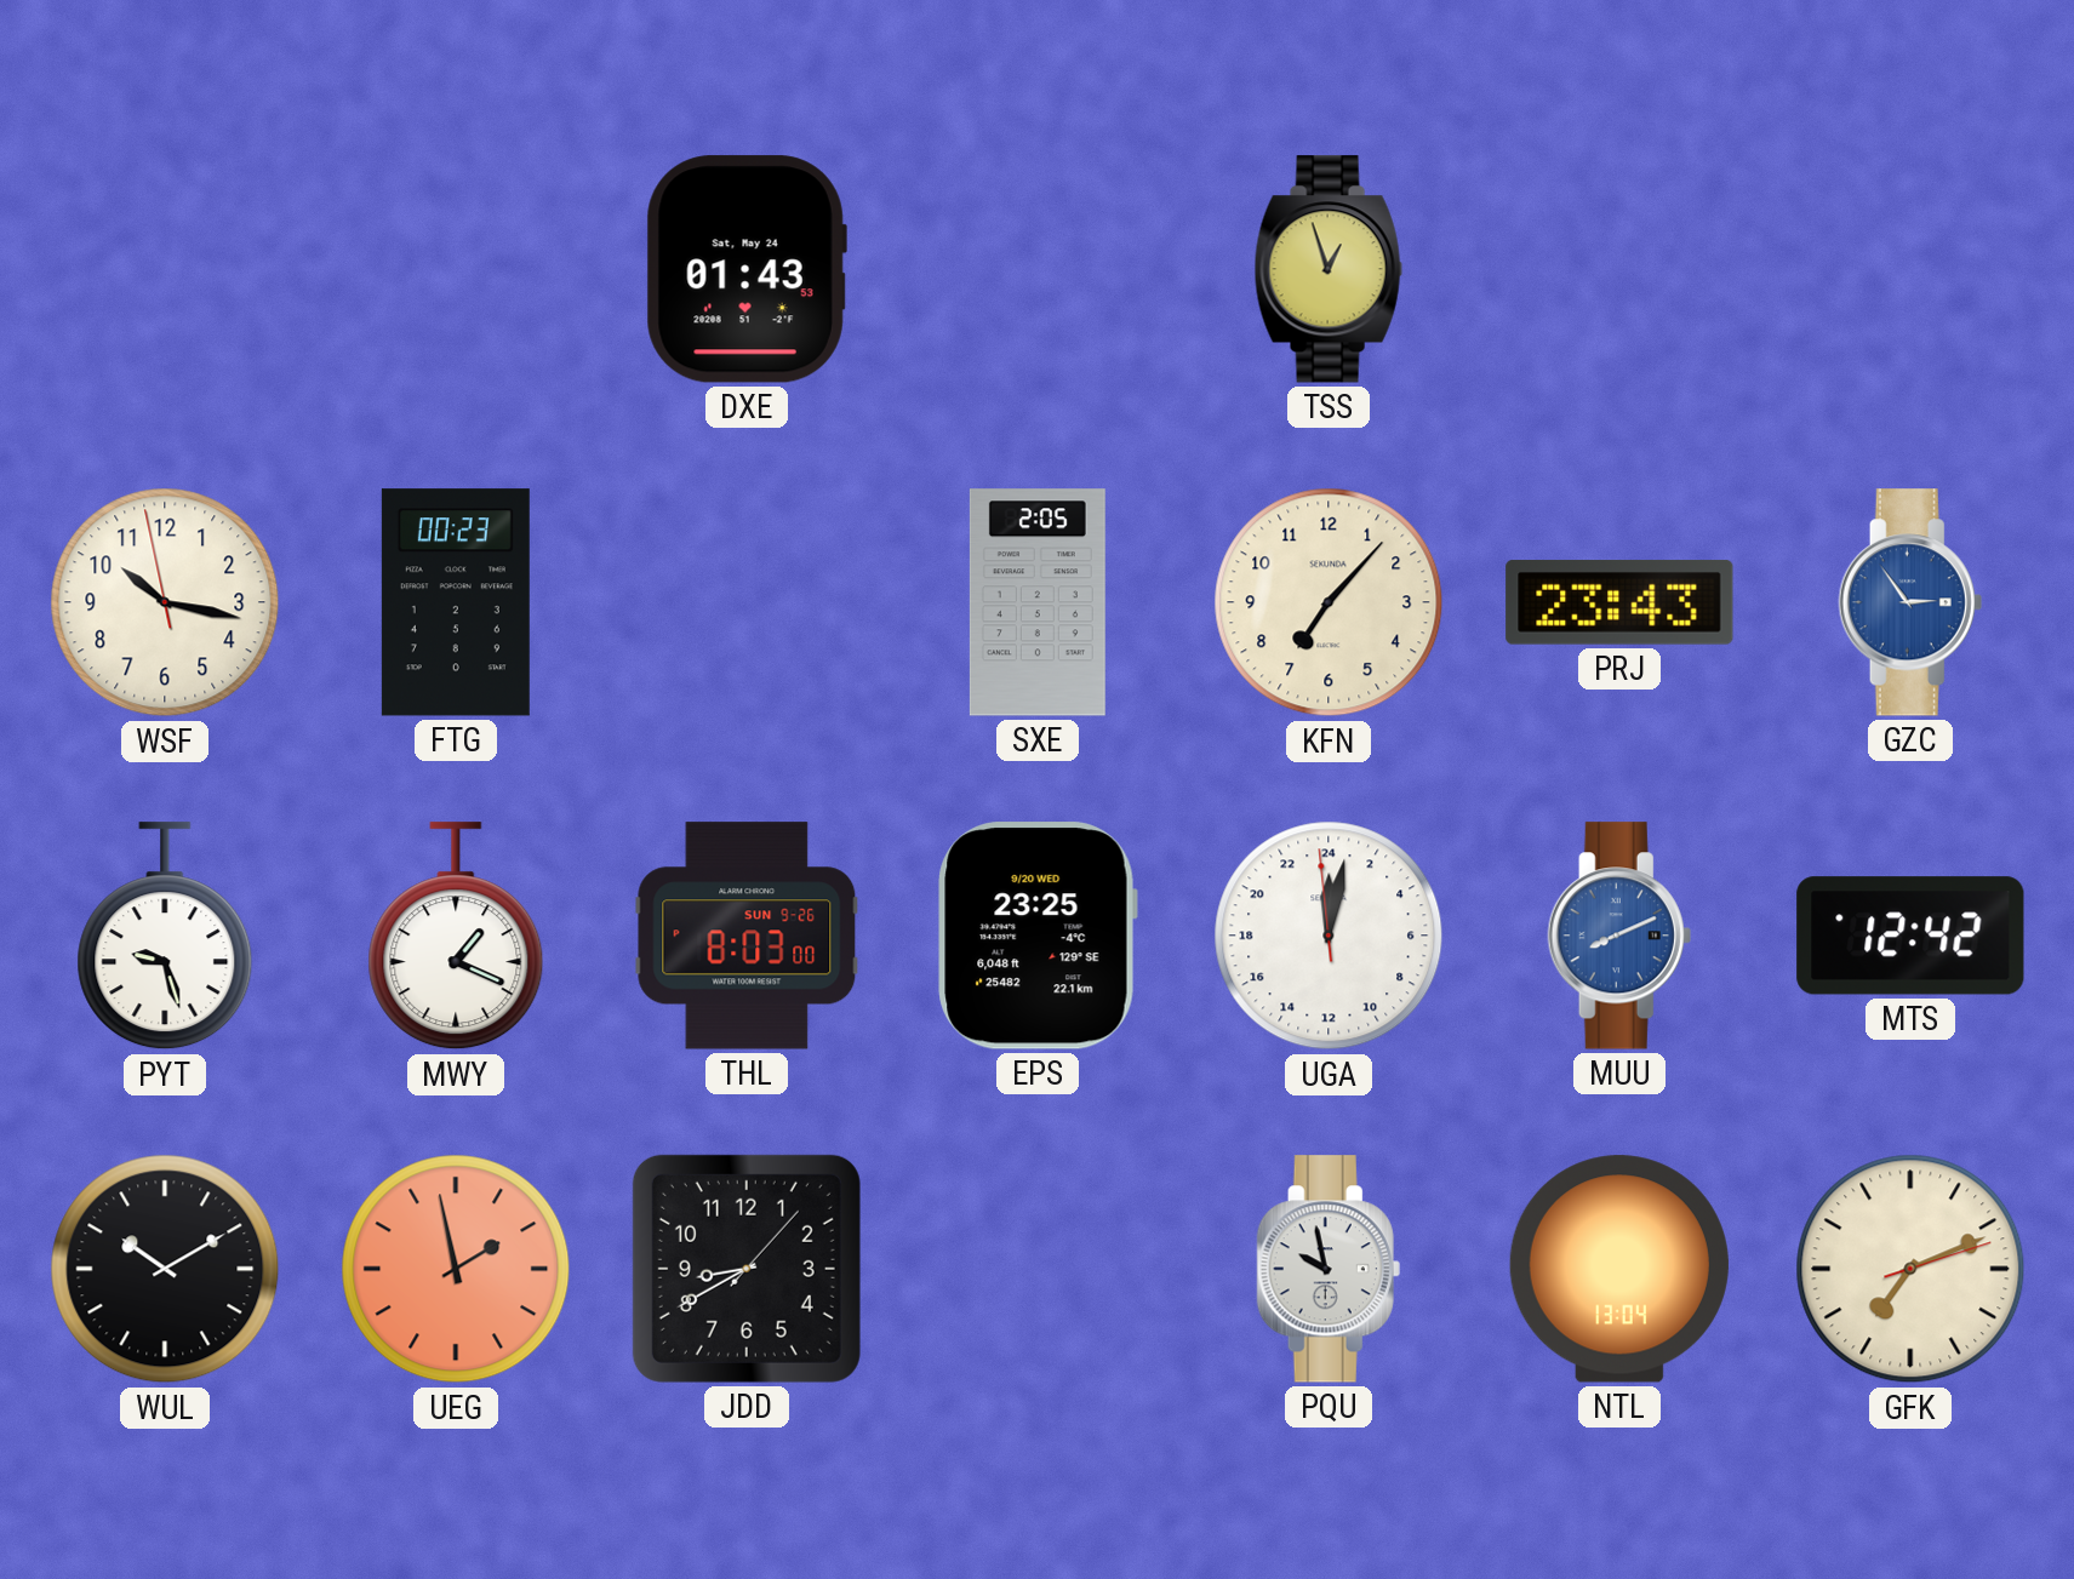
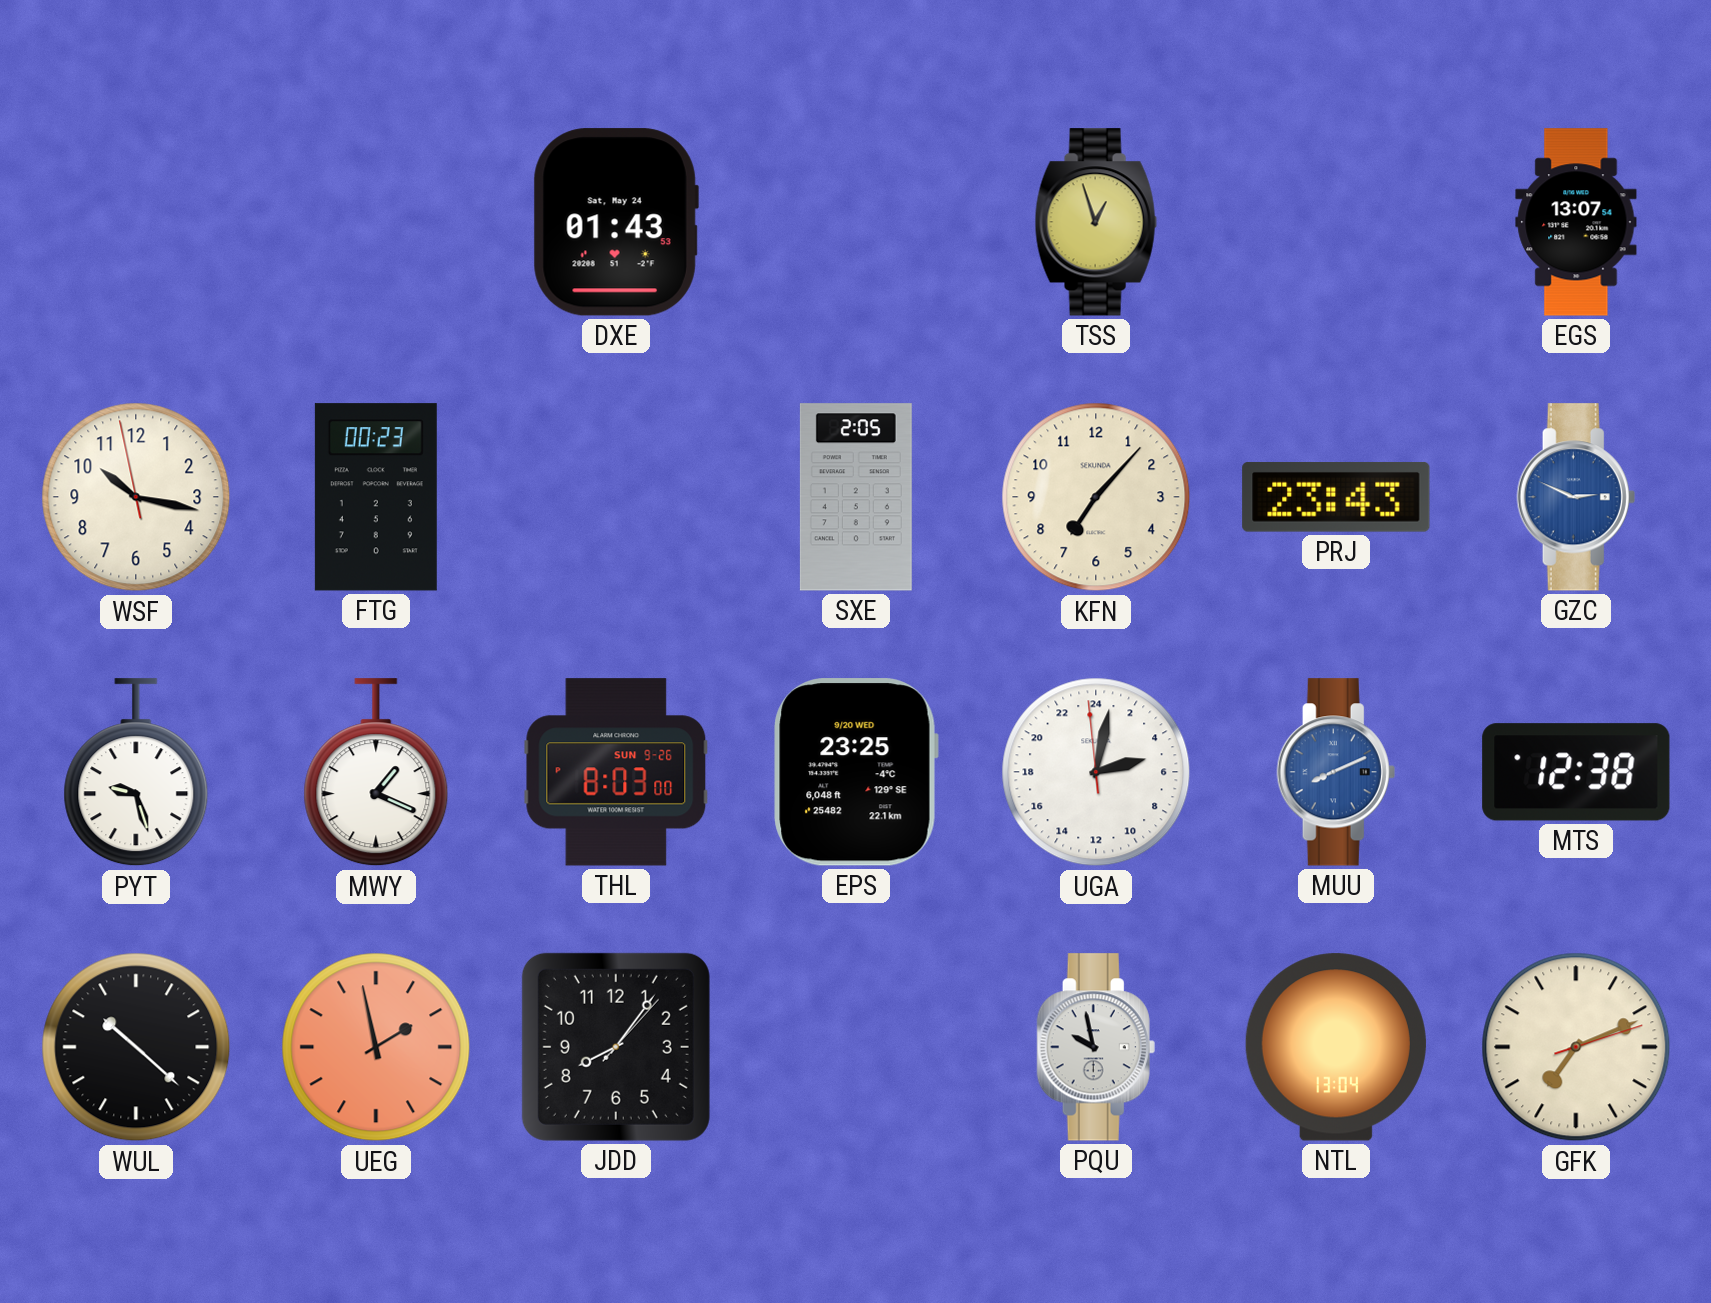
EGS: none -> 13:07
GZC: 2:54 -> 2:49
UGA: 0:01 -> 5:01
MTS: 12:42 -> 12:38
WUL: 10:10 -> 10:22
JDD: 8:40 -> 8:06
